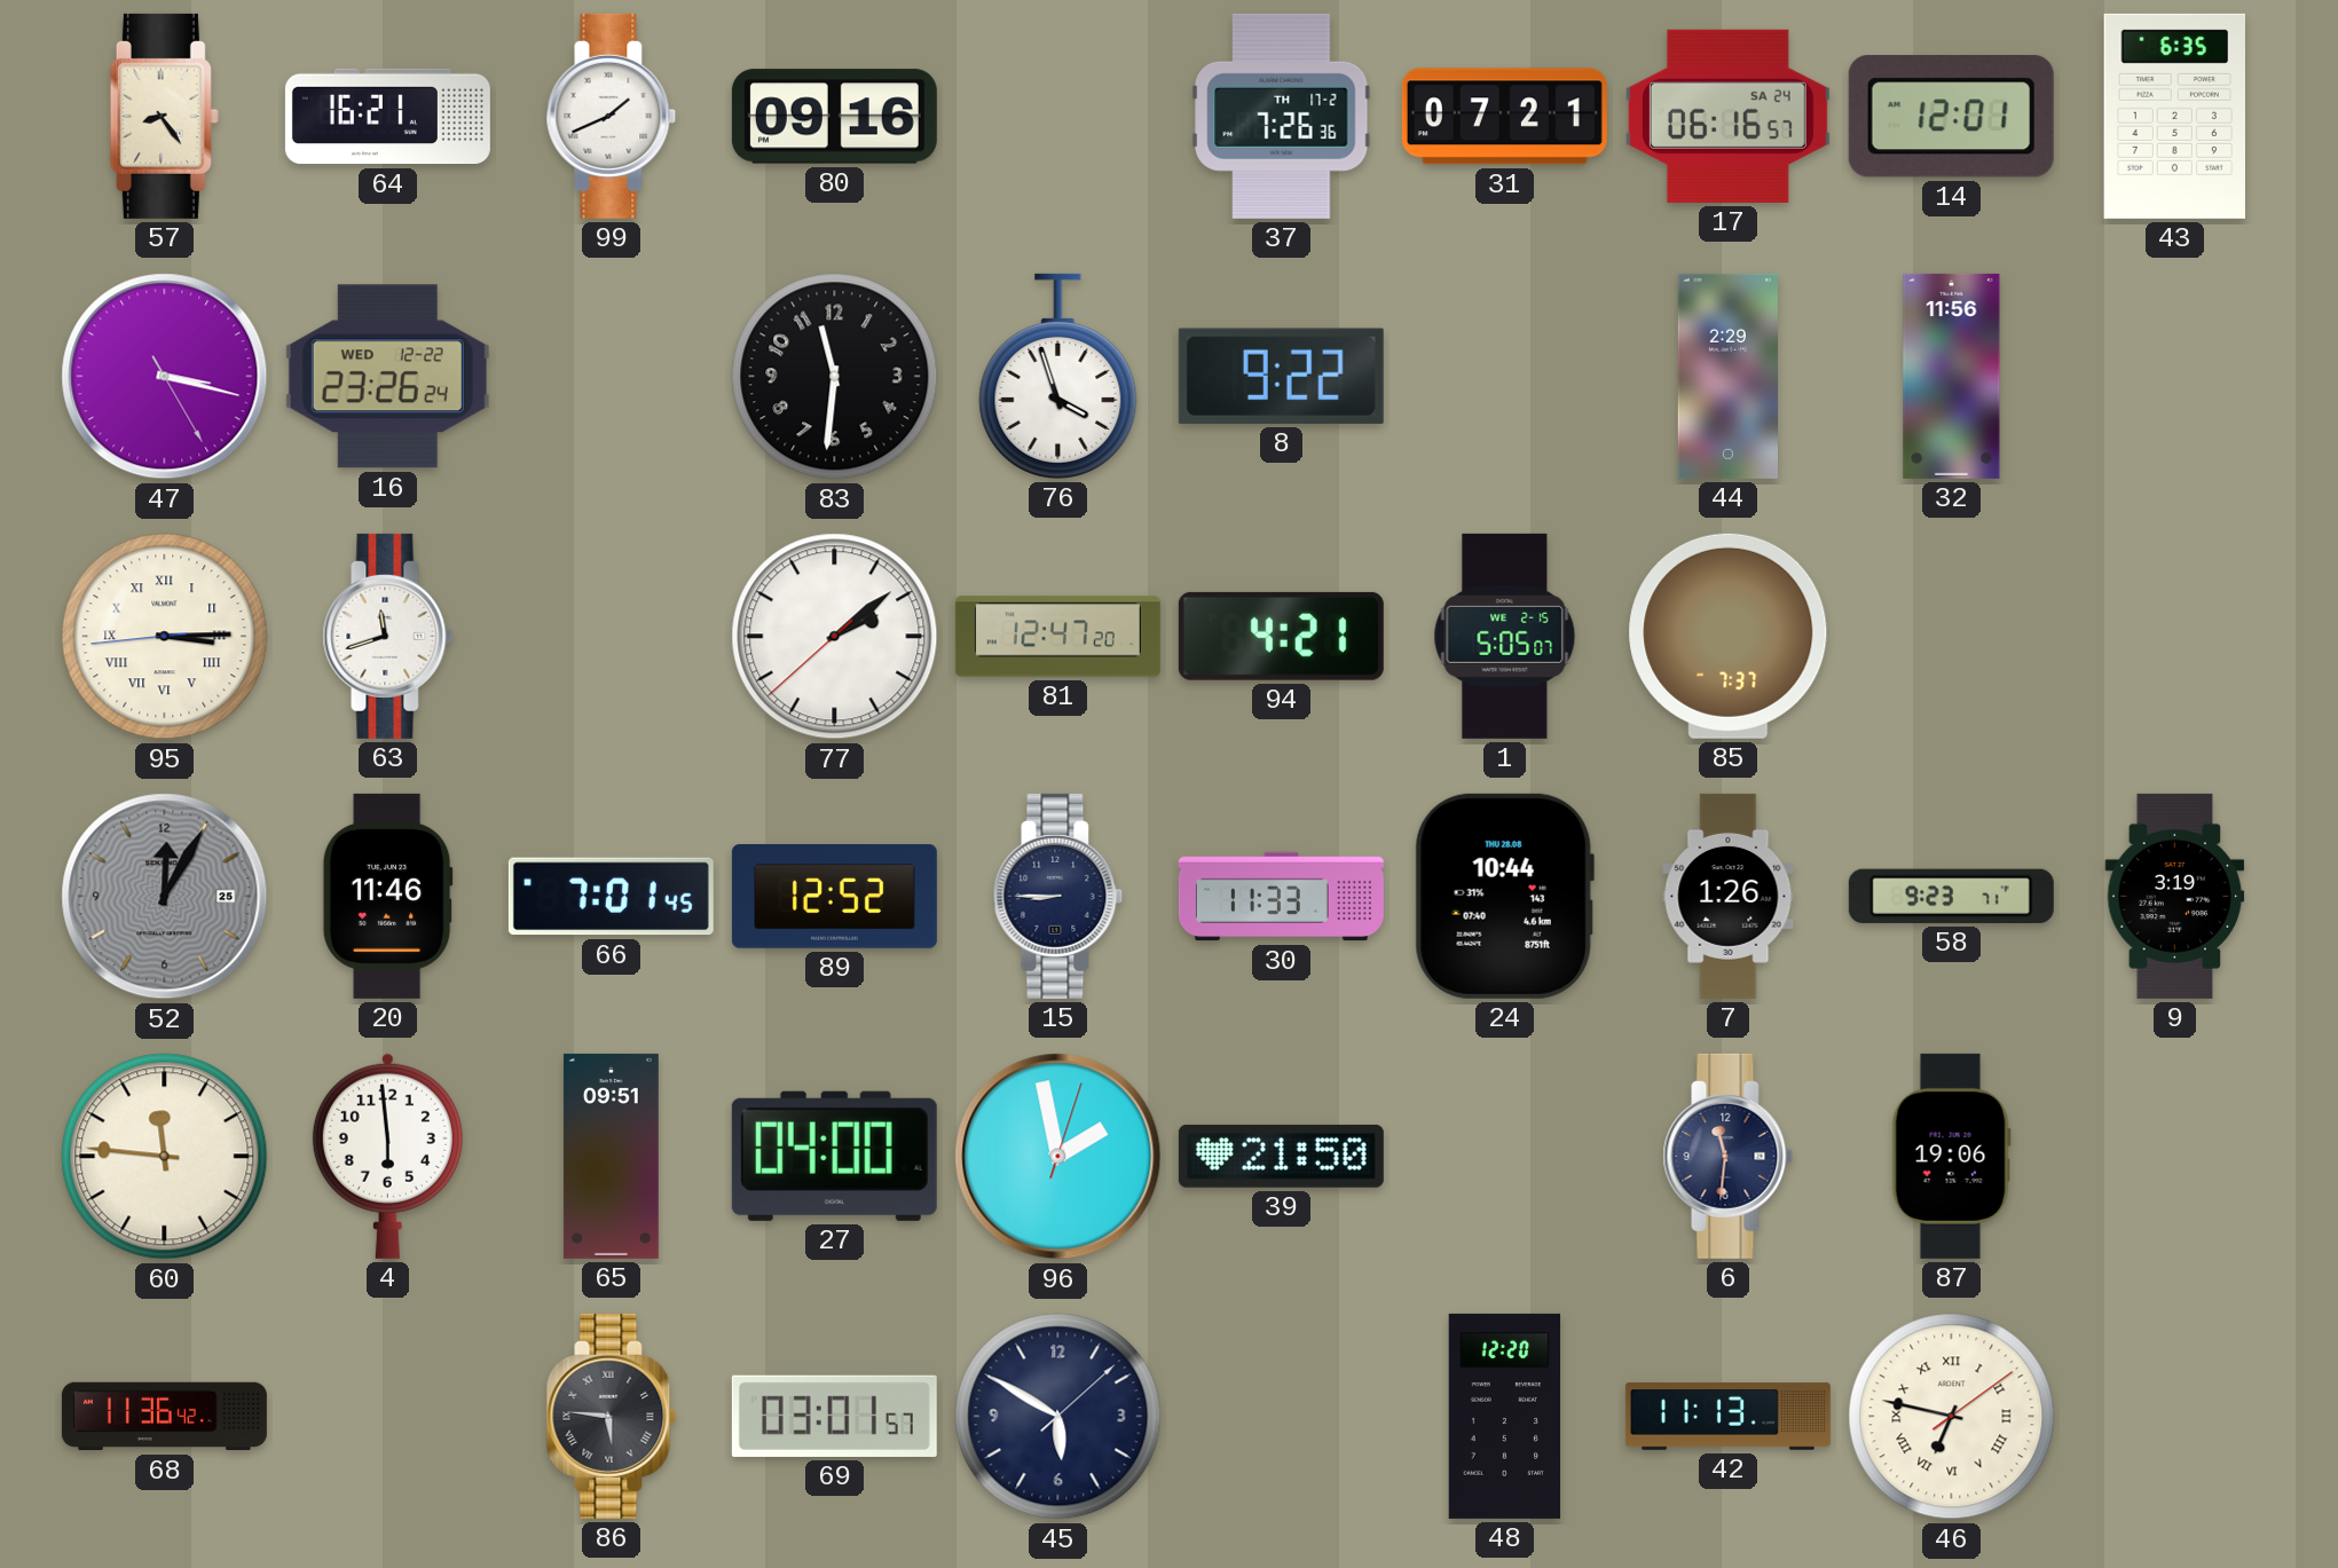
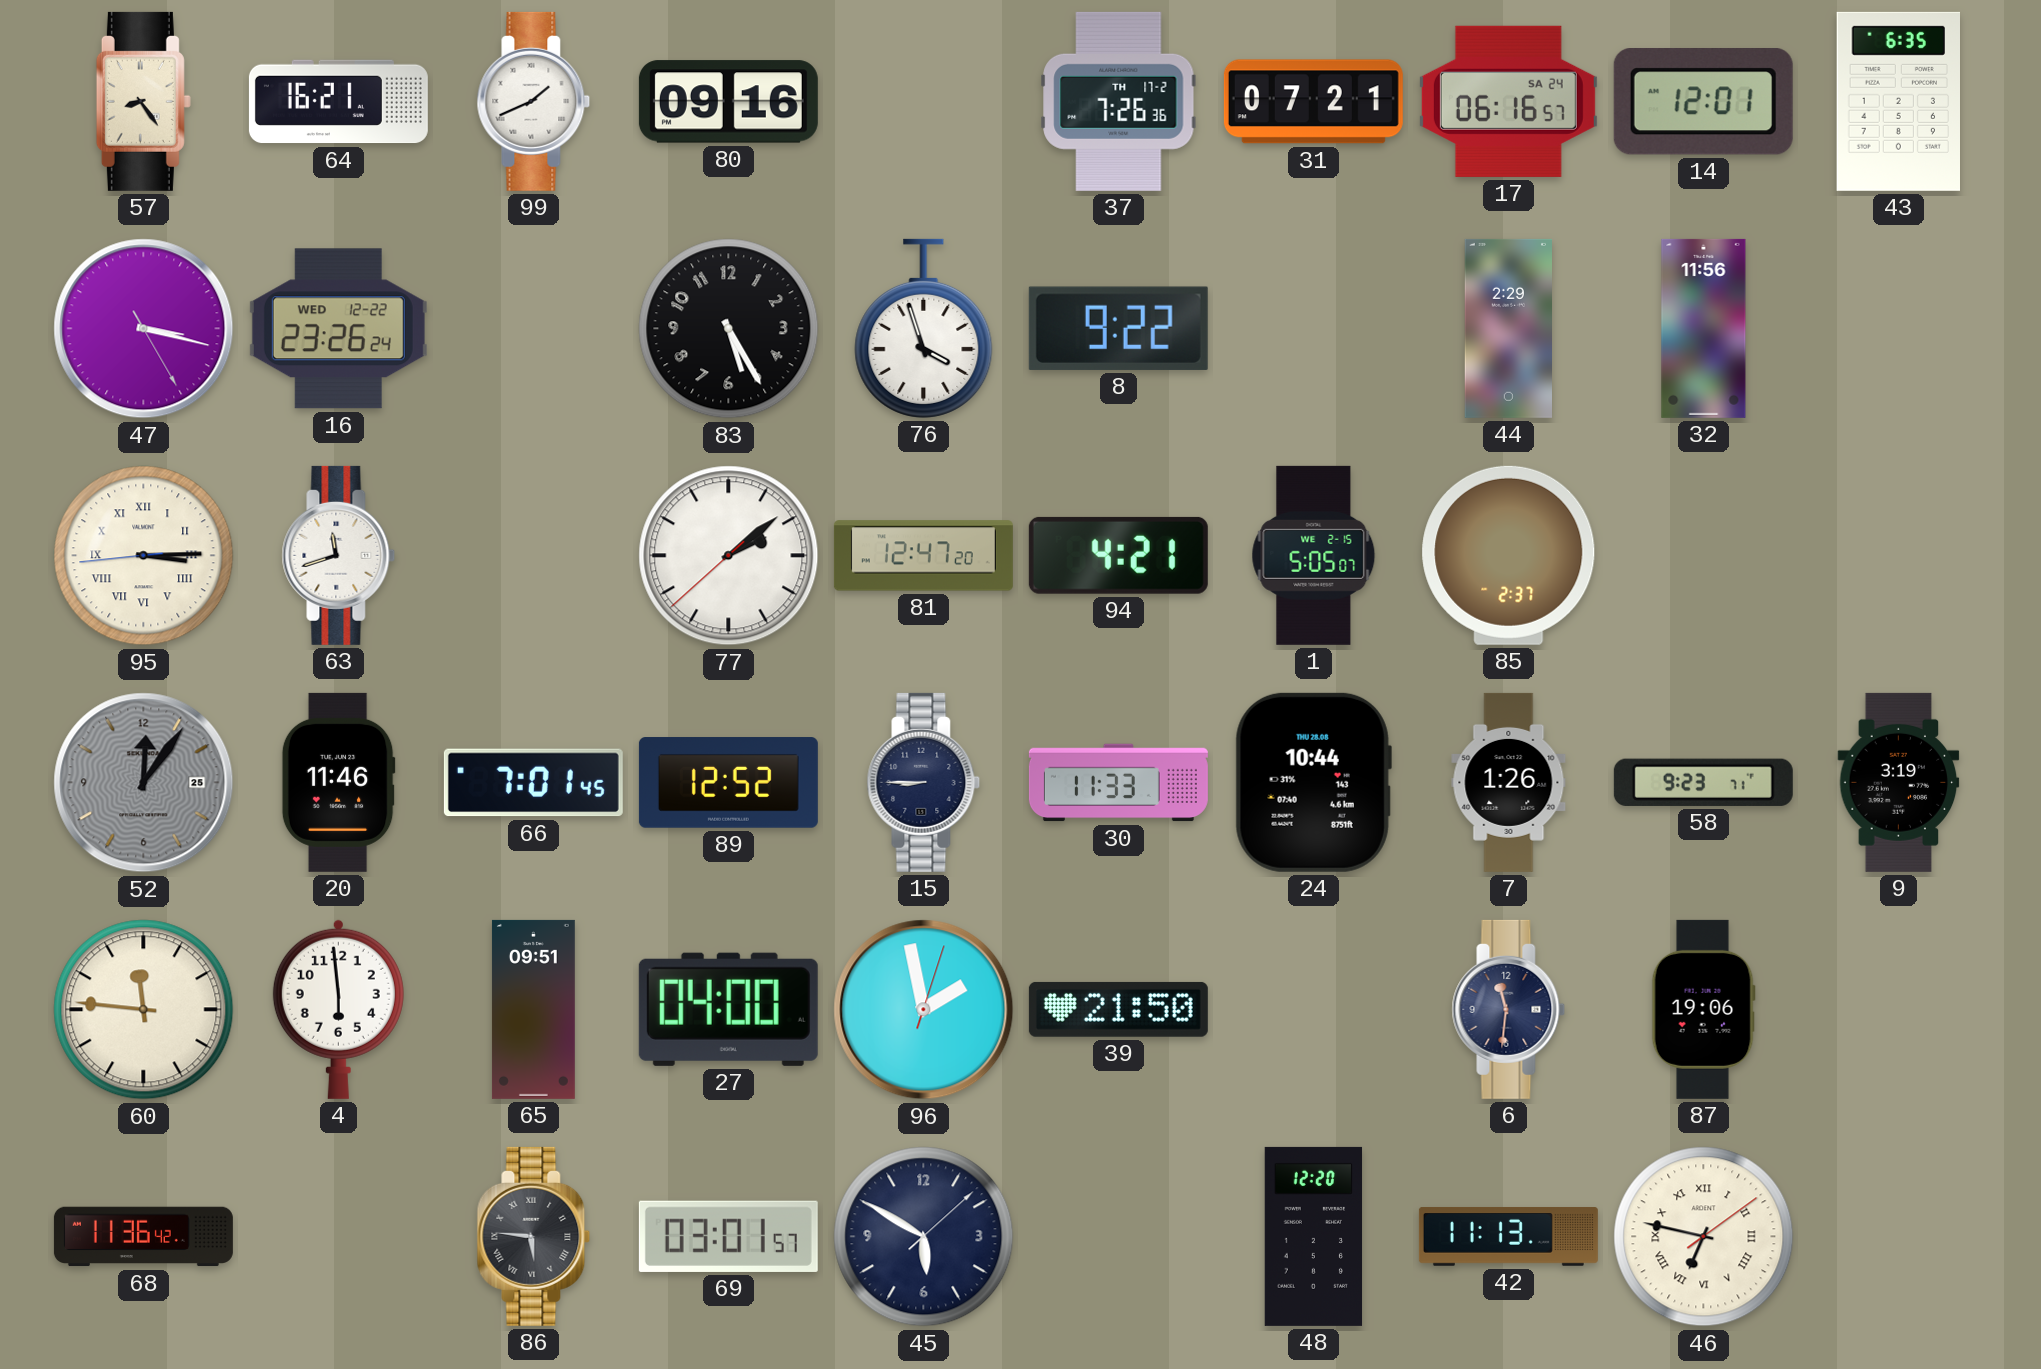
83: 11:31 -> 5:25
85: 7:37 -> 2:37
52: 12:05 -> 12:06
